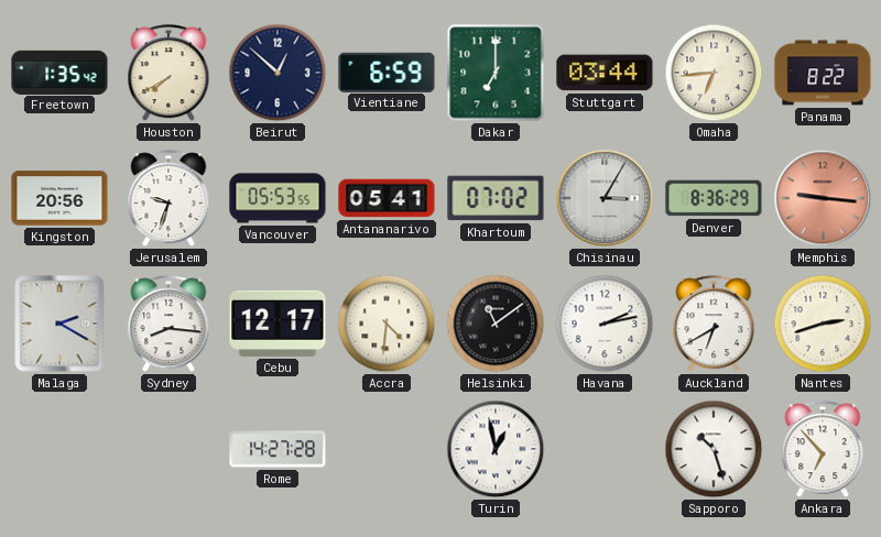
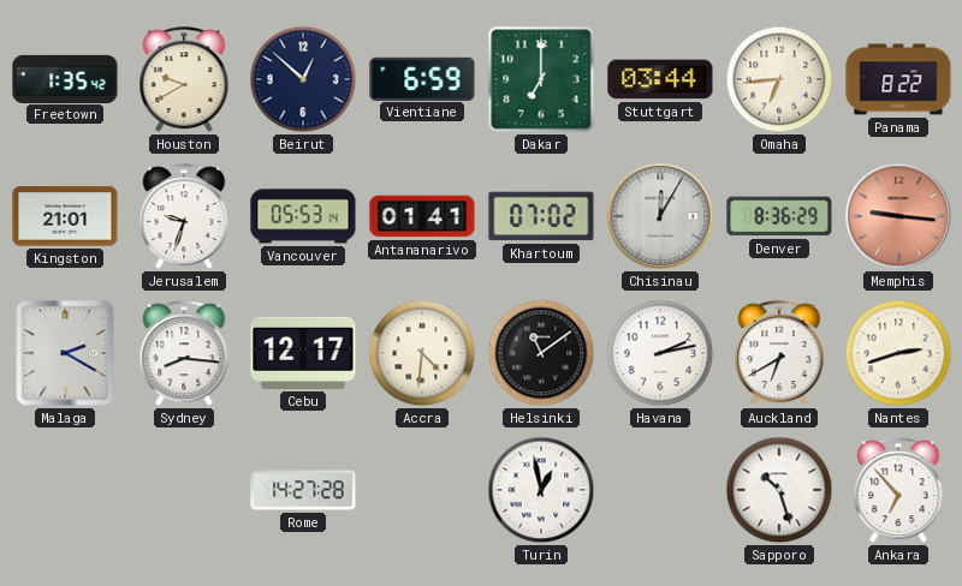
Houston: 7:40 -> 9:40
Kingston: 20:56 -> 21:01
Vancouver: 05:53:55 -> 05:53:14
Antananarivo: 05:41 -> 01:41
Chisinau: 3:05 -> 12:05
